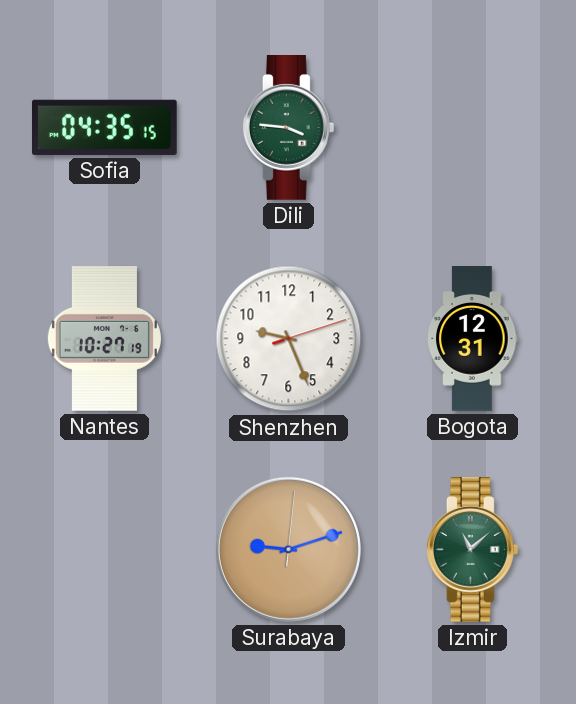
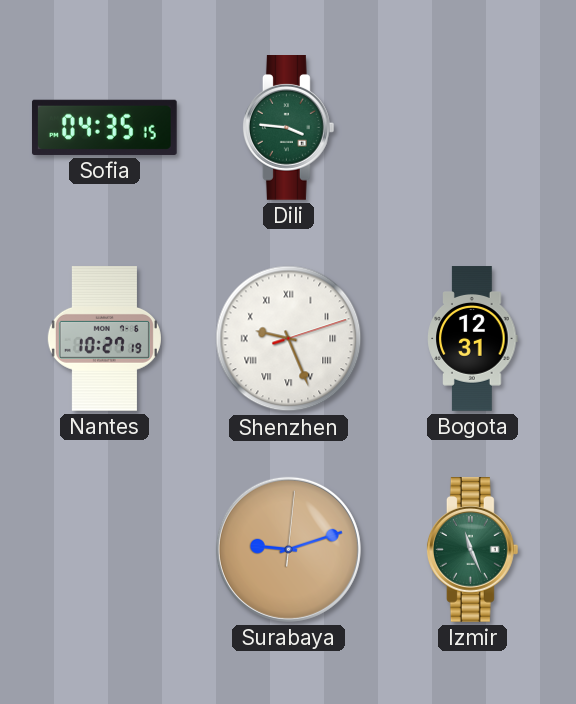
Shenzhen numerals: Arabic -> Roman
Izmir: 11:08 -> 11:26
